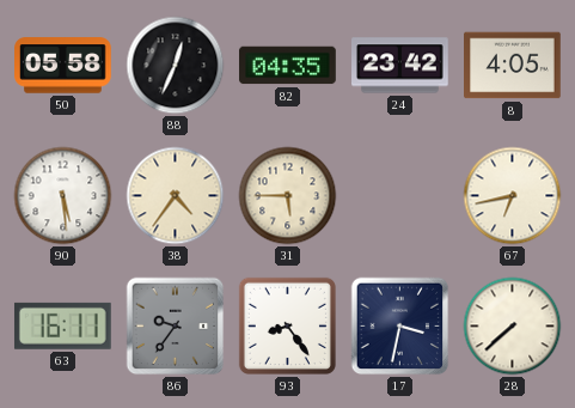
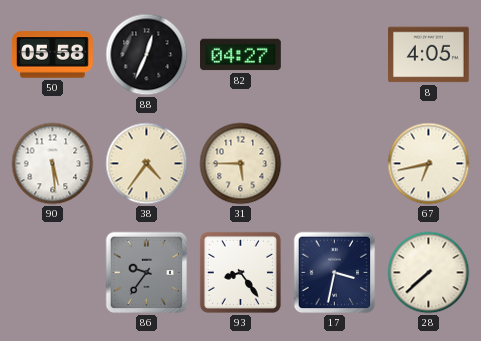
82: 04:35 -> 04:27
24: 23:42 -> none
63: 16:11 -> none
